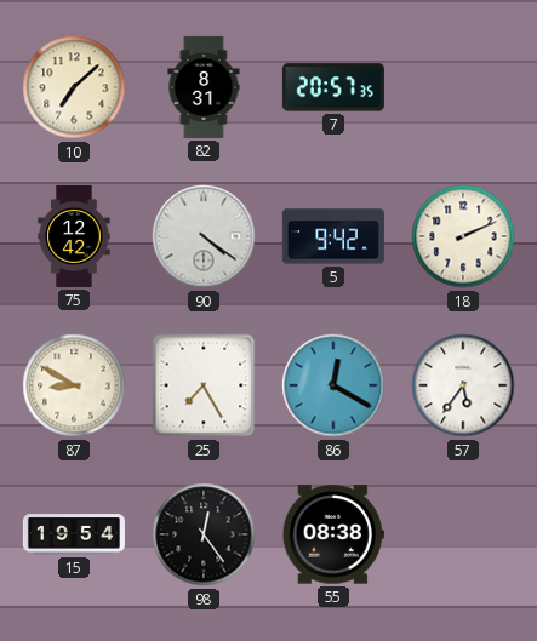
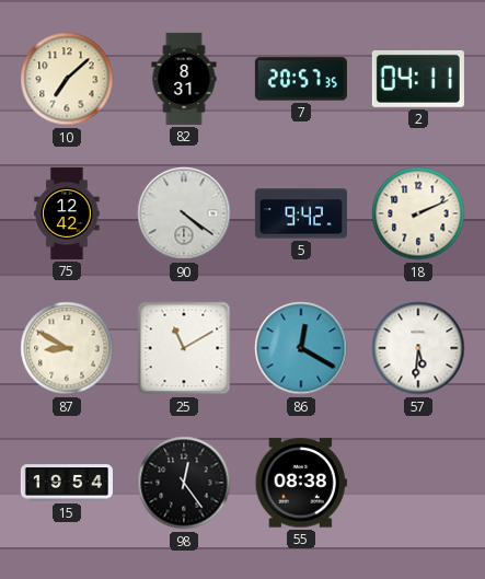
2: none -> 04:11
25: 7:25 -> 11:10
57: 5:36 -> 5:31
